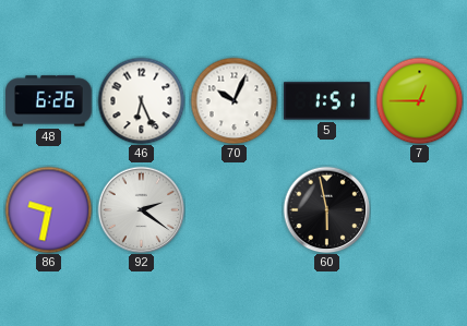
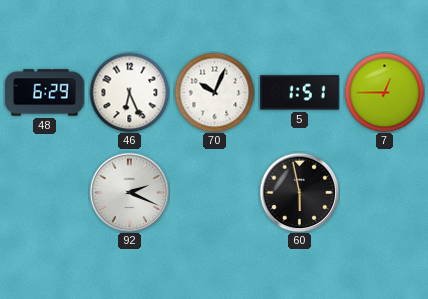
48: 6:26 -> 6:29
86: 9:32 -> none
92: 2:21 -> 2:19
